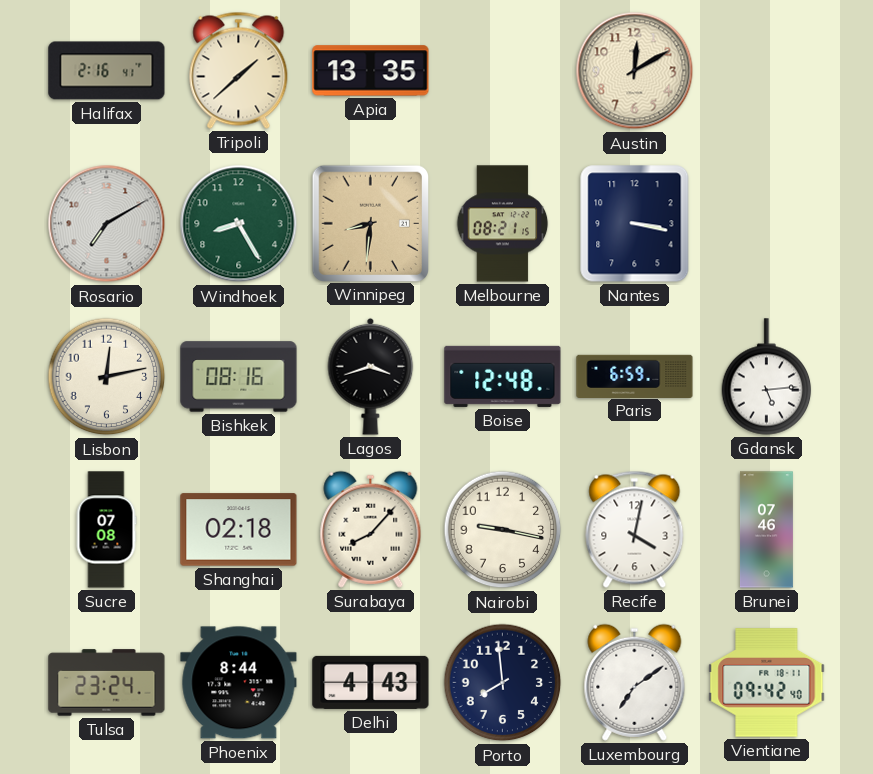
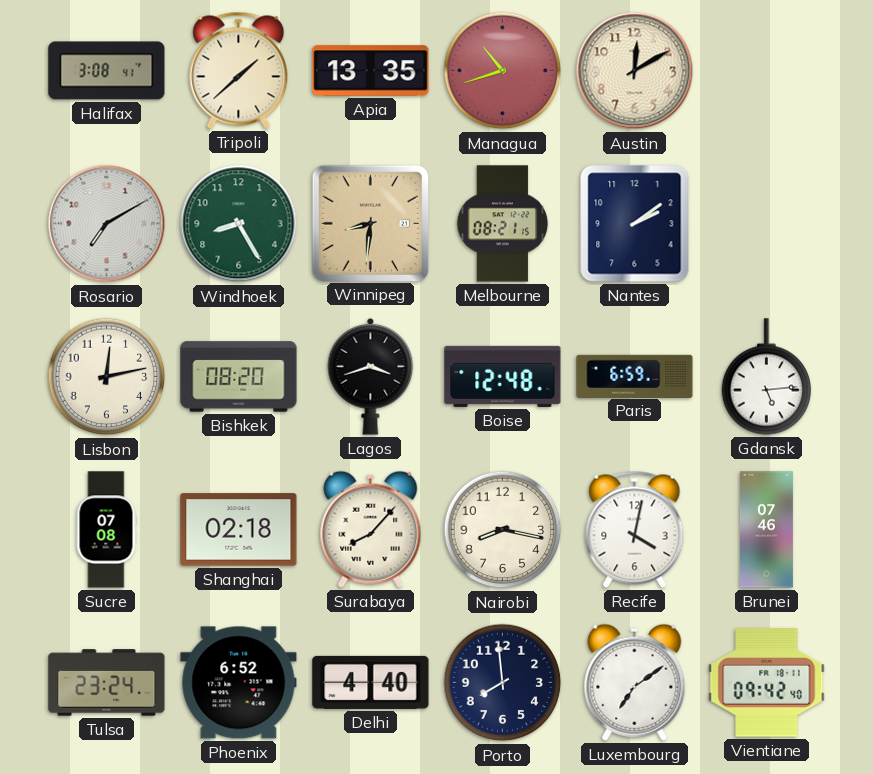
Halifax: 2:16 -> 3:08
Managua: none -> 10:42
Nantes: 3:17 -> 2:09
Bishkek: 08:16 -> 08:20
Nairobi: 9:17 -> 8:17
Phoenix: 8:44 -> 6:52
Delhi: 4:43 -> 4:40
